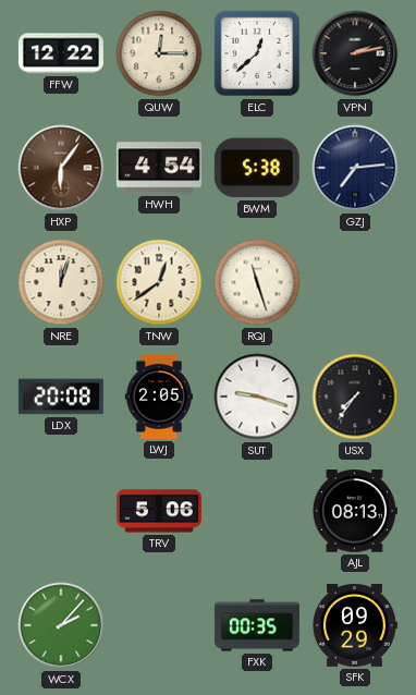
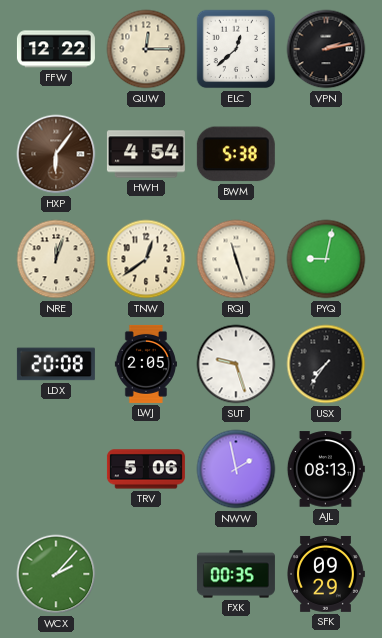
GZJ: 7:14 -> none
PYQ: none -> 9:02
SUT: 9:18 -> 9:27
NWW: none -> 1:58
